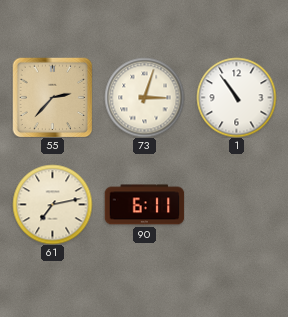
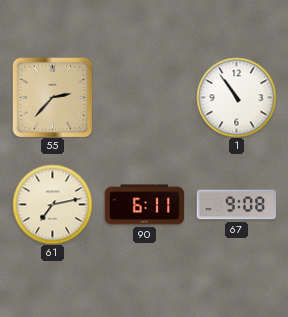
73: 3:03 -> none
67: none -> 9:08
